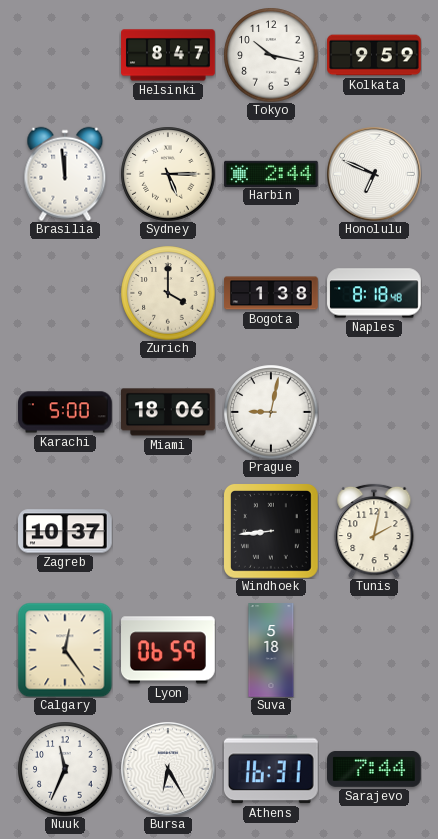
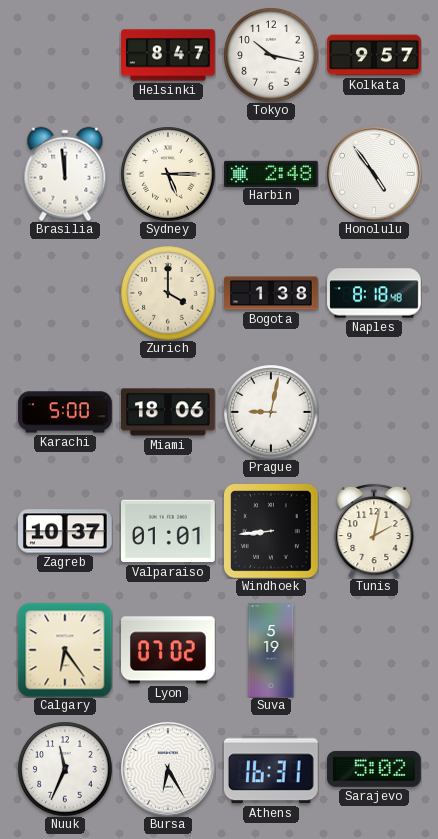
Kolkata: 9:59 -> 9:57
Harbin: 2:44 -> 2:48
Honolulu: 6:49 -> 4:54
Valparaiso: none -> 01:01
Calgary: 12:24 -> 6:24
Lyon: 06:59 -> 07:02
Suva: 5:18 -> 5:19
Sarajevo: 7:44 -> 5:02
